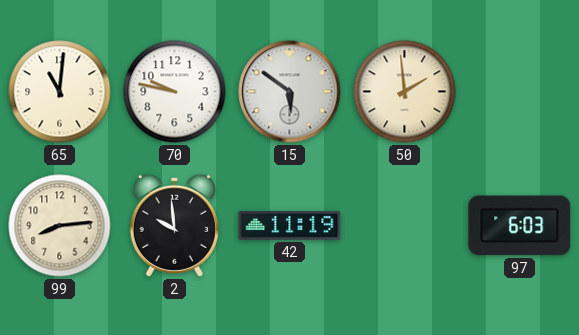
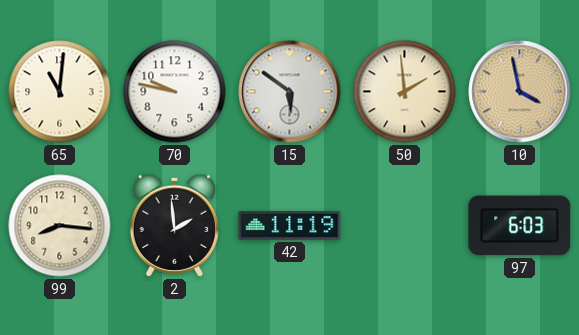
10: none -> 3:58
99: 8:14 -> 8:16
2: 9:59 -> 1:59
